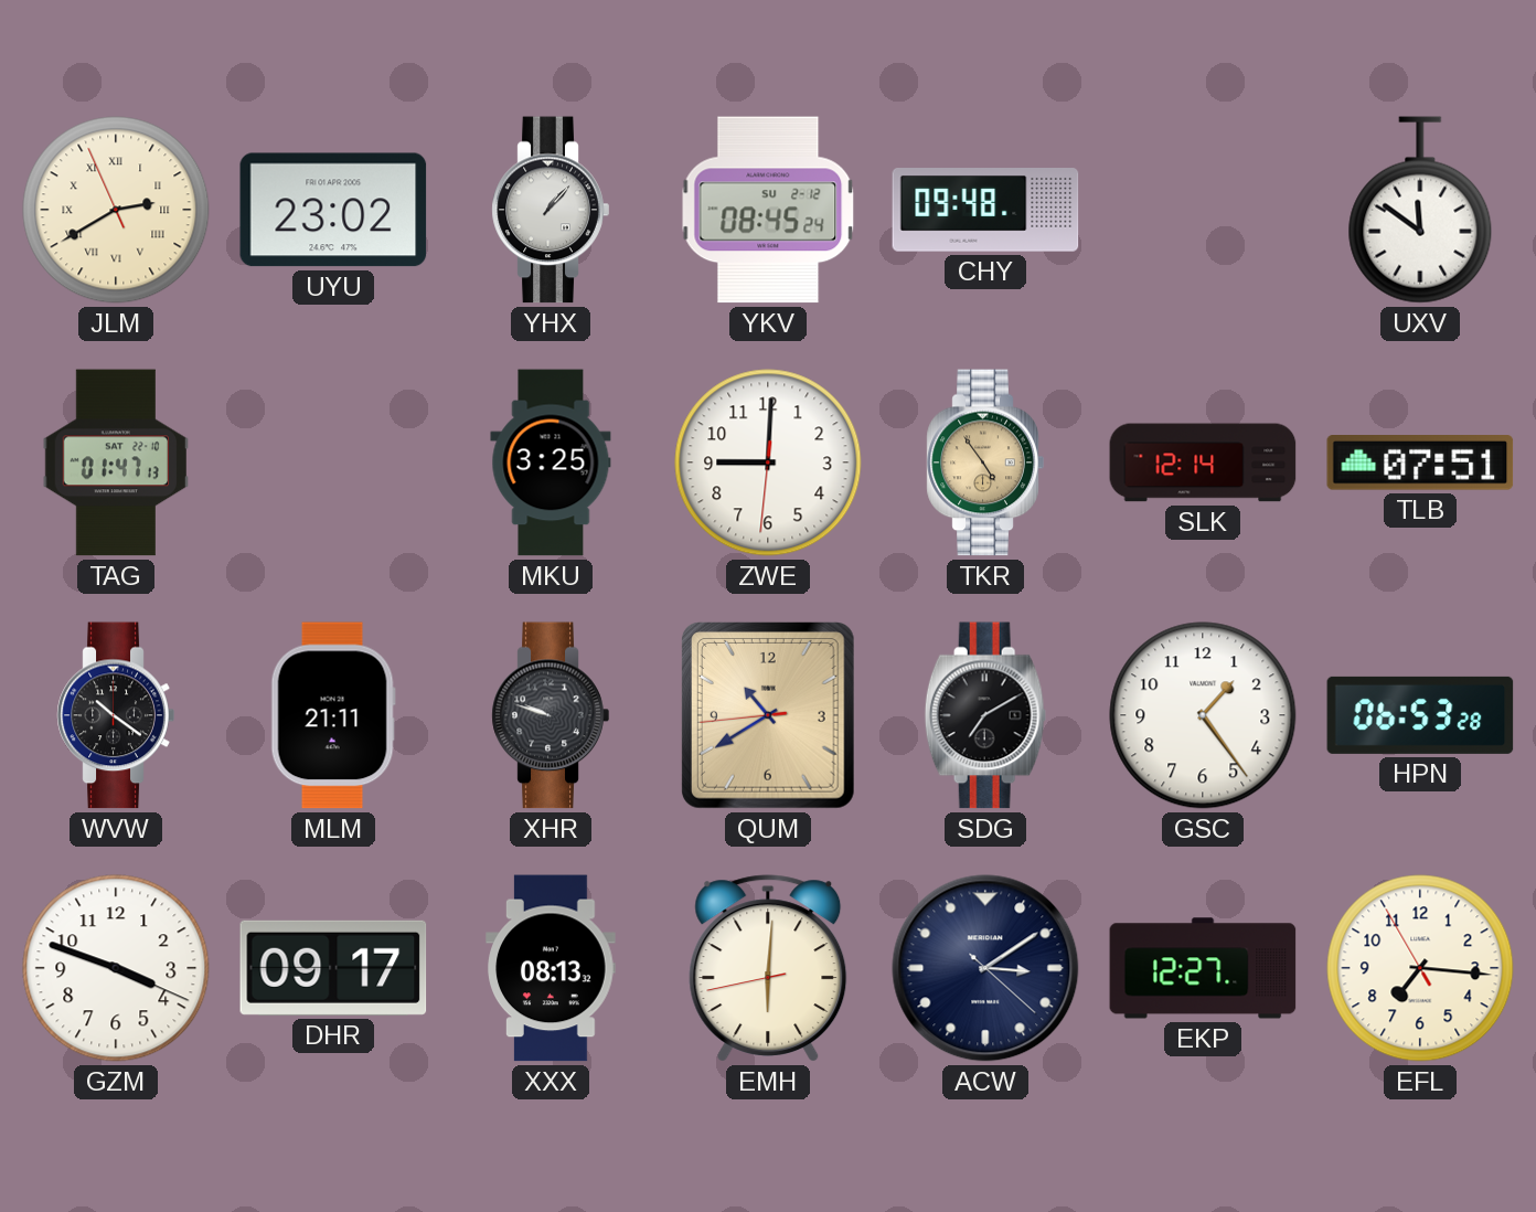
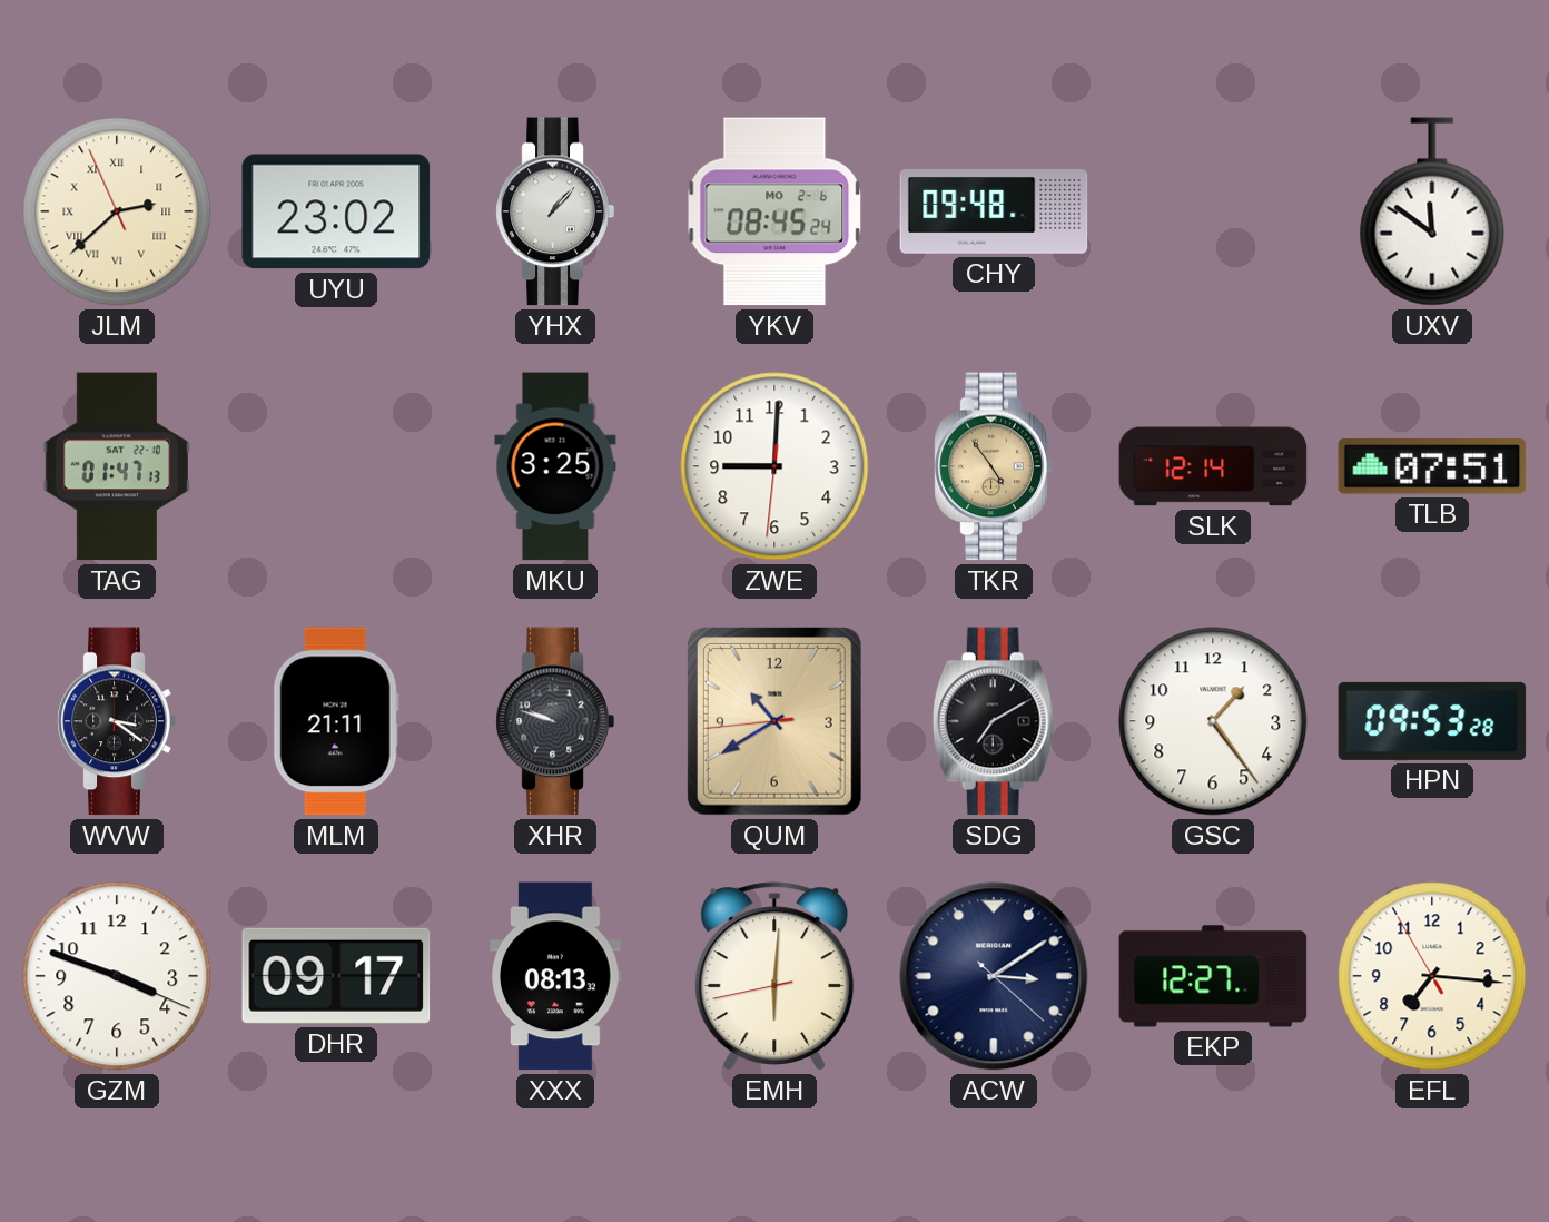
JLM: 2:39 -> 2:37
YKV date: SU 2-12 -> MO 2-6
WVW: 10:21 -> 3:21
HPN: 06:53 -> 09:53
